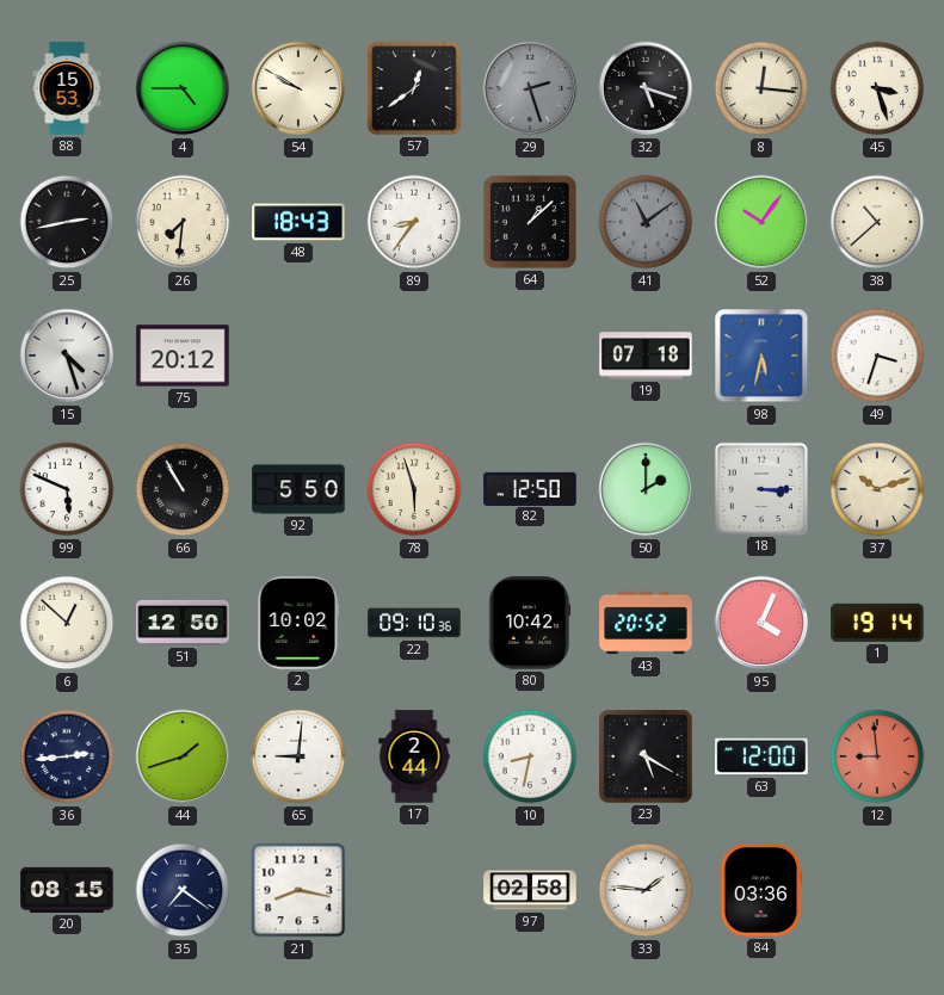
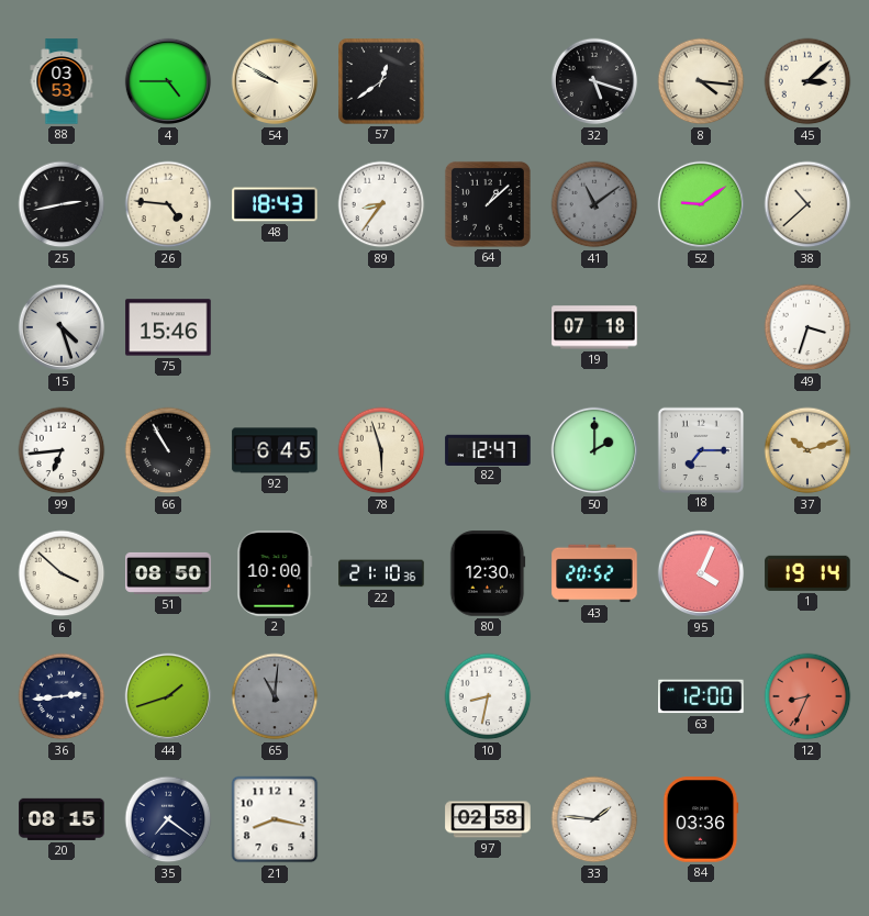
88: 15:53 -> 03:53
29: 2:27 -> none
8: 12:16 -> 4:16
45: 3:27 -> 3:08
26: 7:31 -> 4:46
52: 10:06 -> 9:09
75: 20:12 -> 15:46
98: 5:32 -> none
99: 5:49 -> 6:44
92: 5:50 -> 6:45
82: 12:50 -> 12:47
18: 3:15 -> 7:15
6: 12:52 -> 3:52
51: 12:50 -> 08:50
2: 10:02 -> 10:00
22: 09:10 -> 21:10
80: 10:42 -> 12:30
65: 9:01 -> 11:01
65 dial: white -> grey
17: 2:44 -> none
23: 5:20 -> none
12: 8:59 -> 8:34
